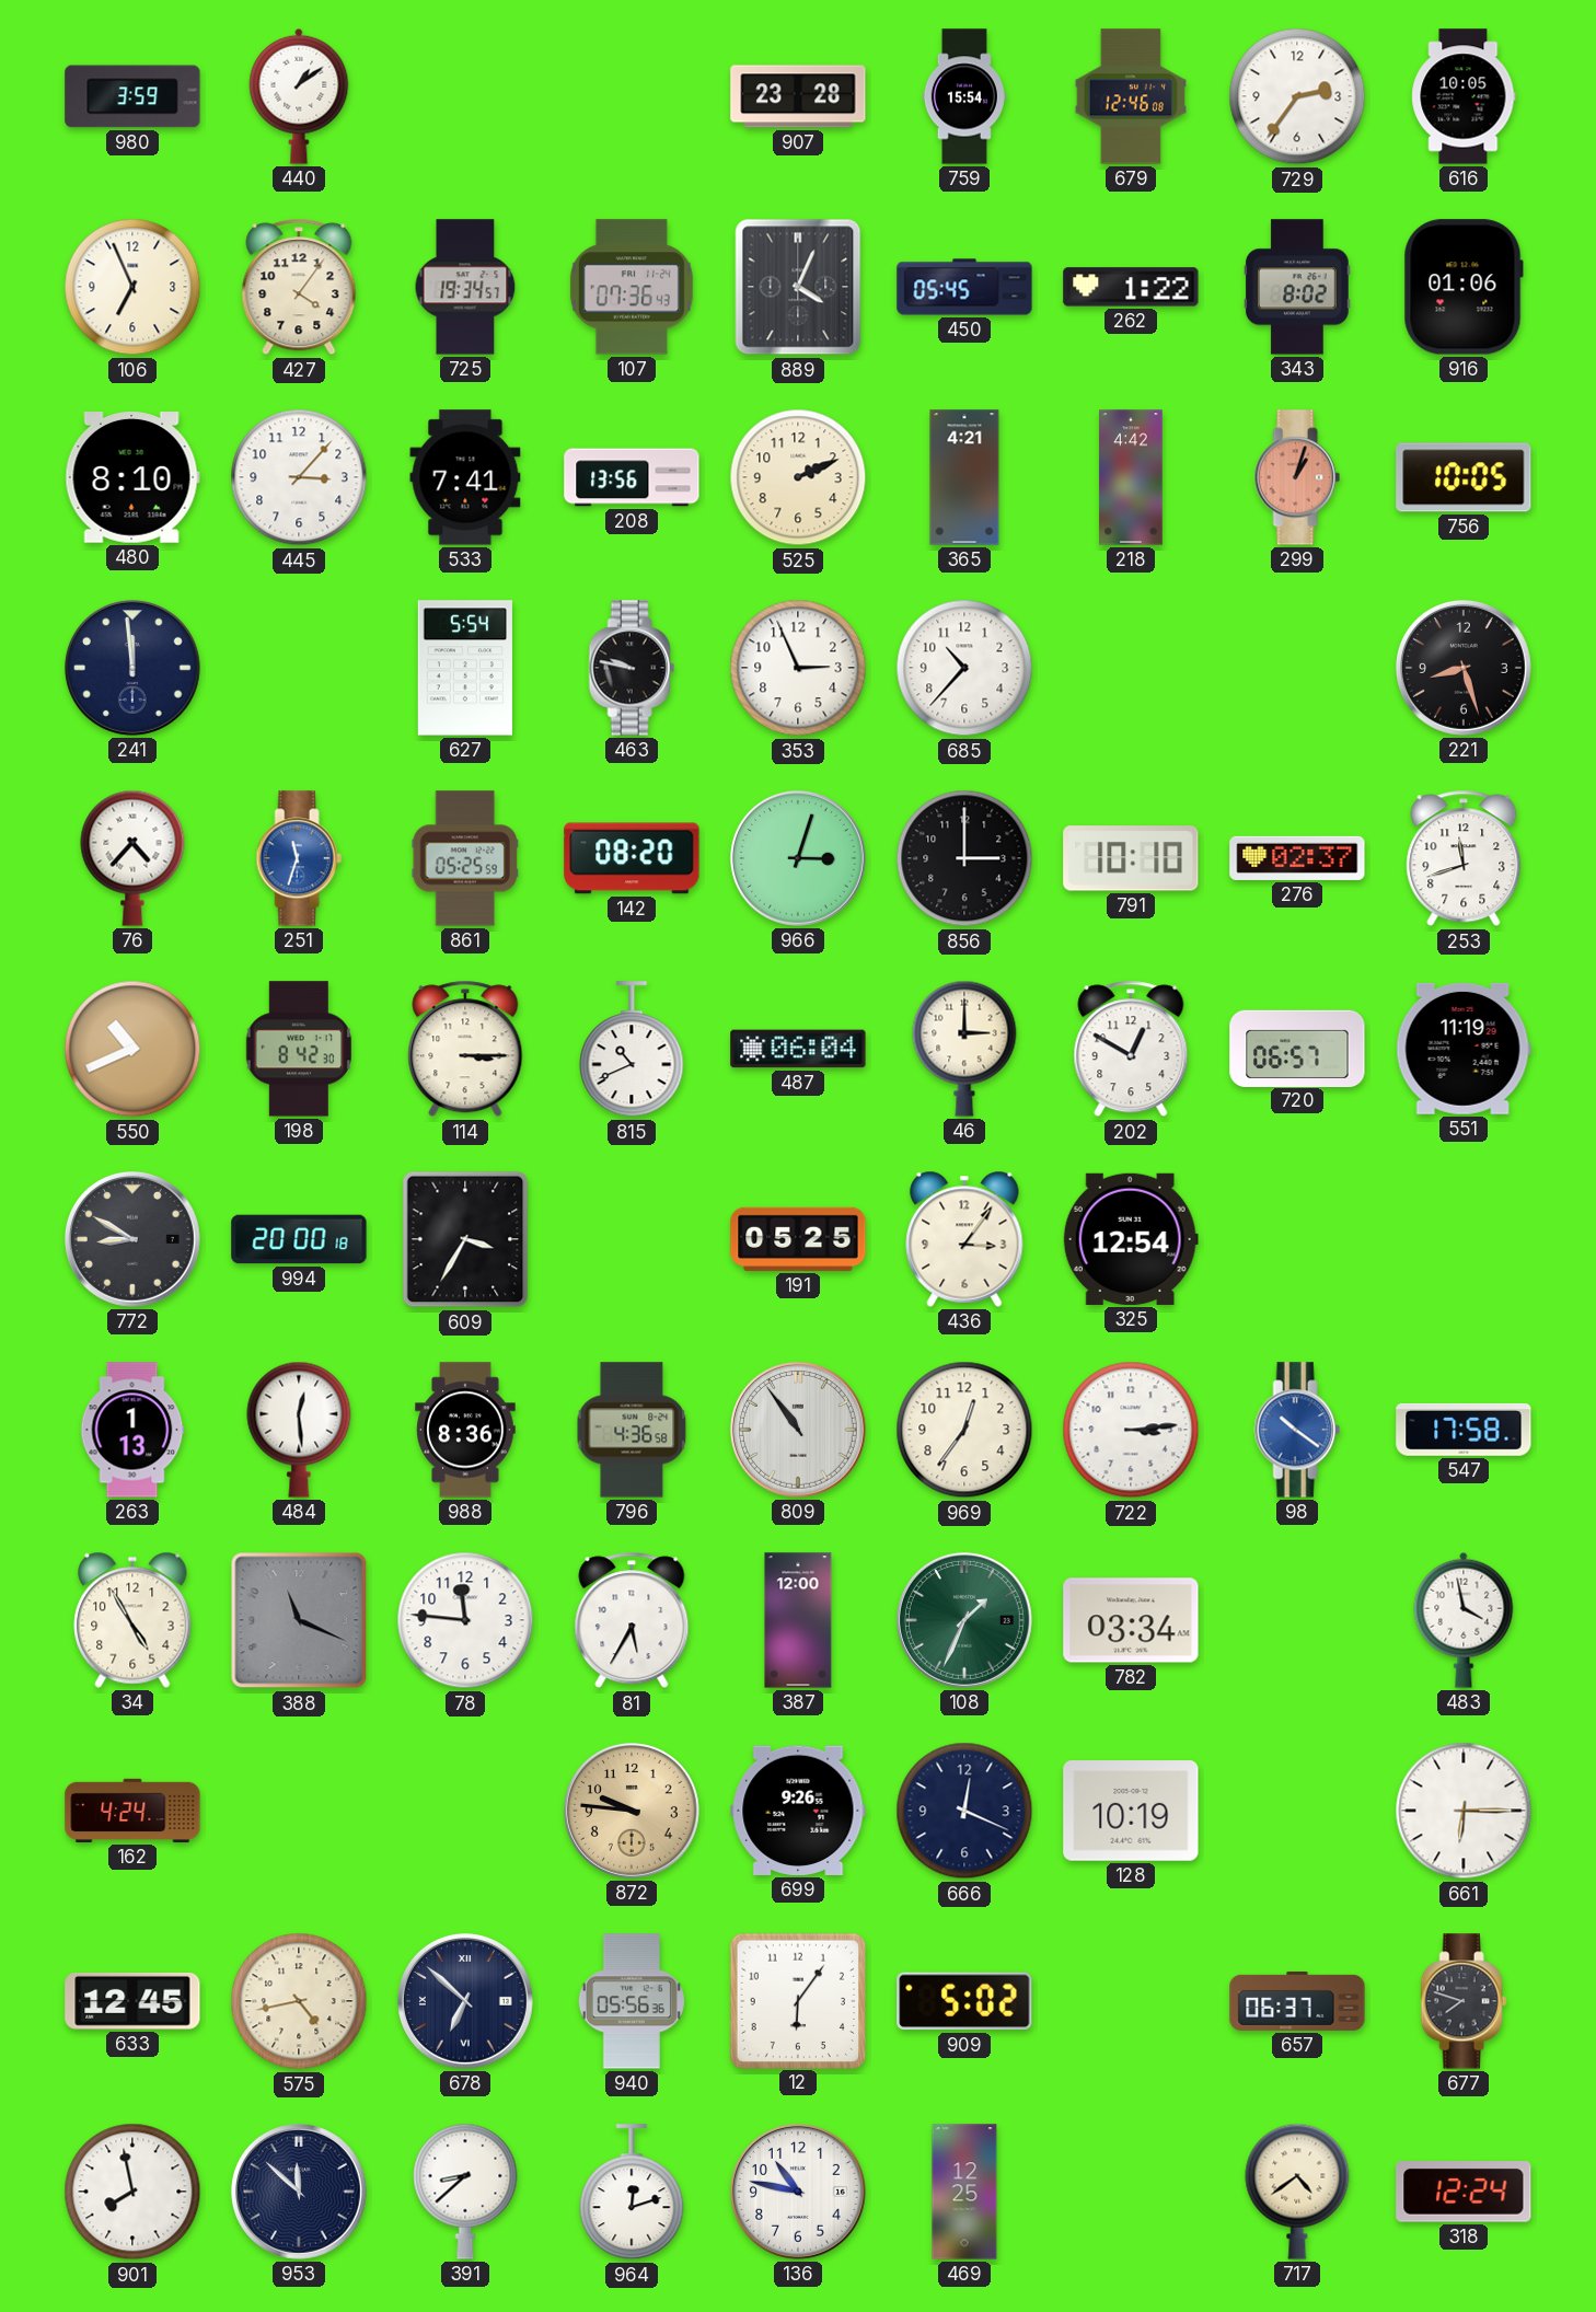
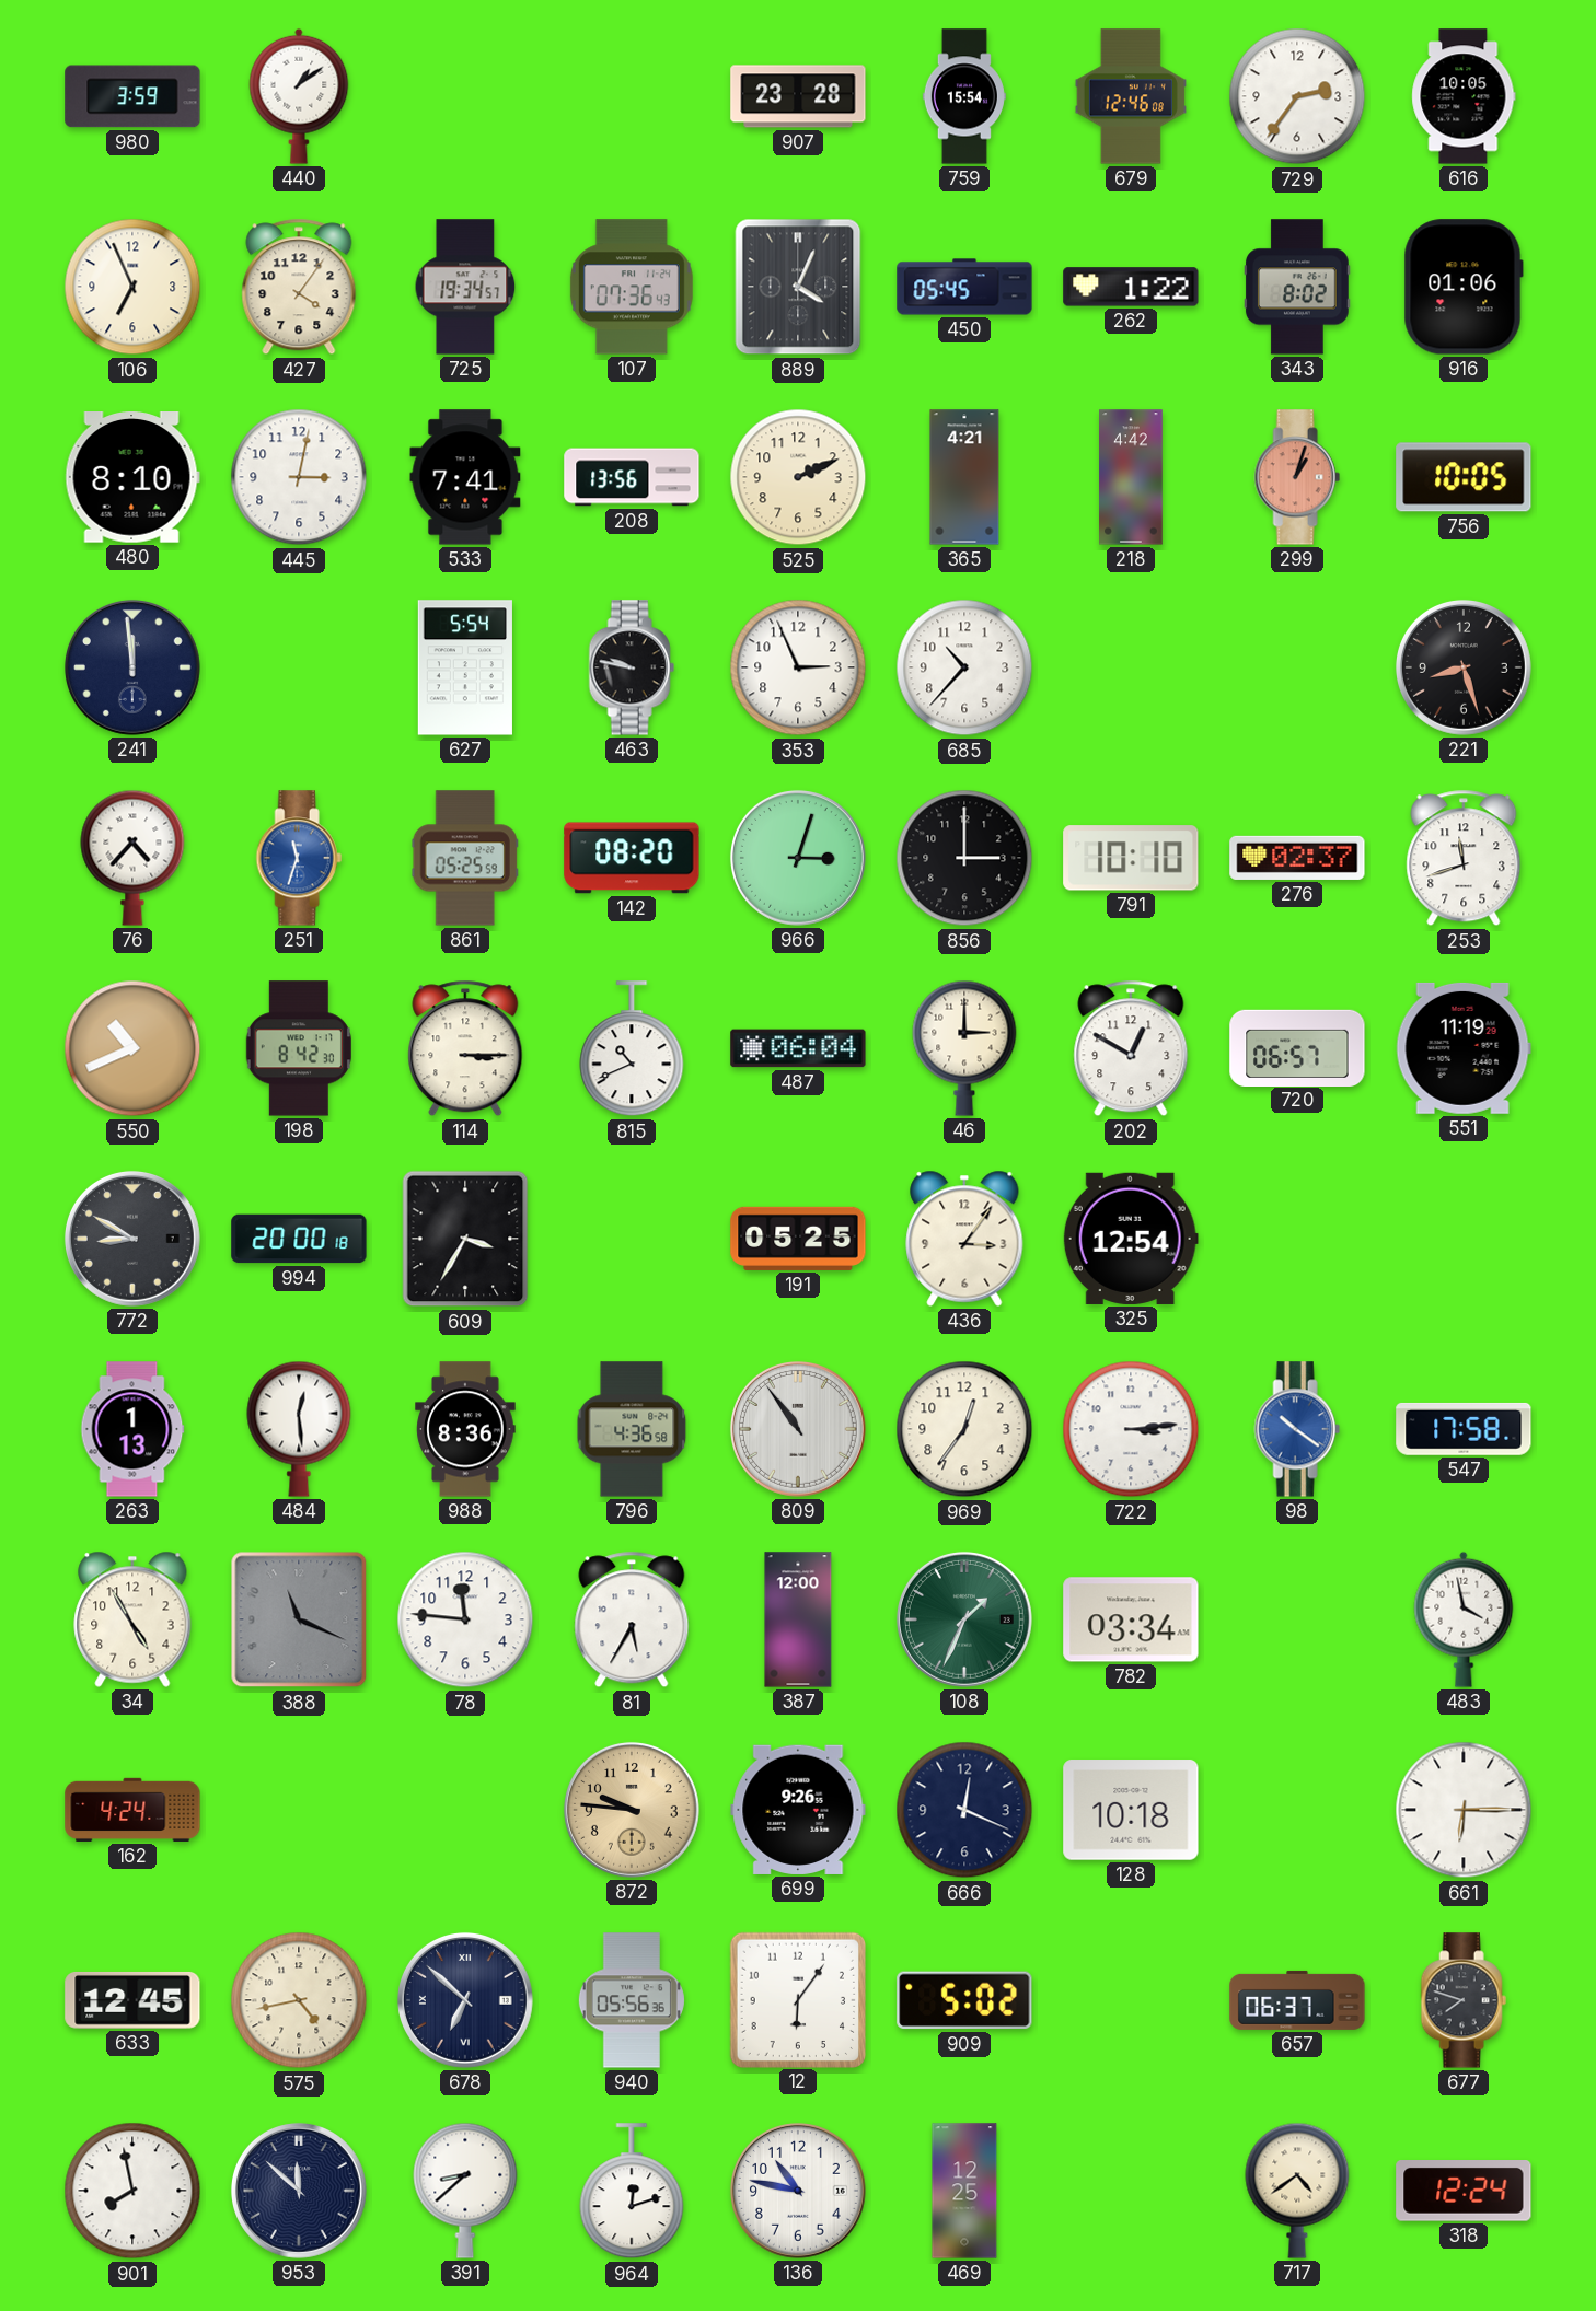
445: 3:07 -> 3:02
128: 10:19 -> 10:18
